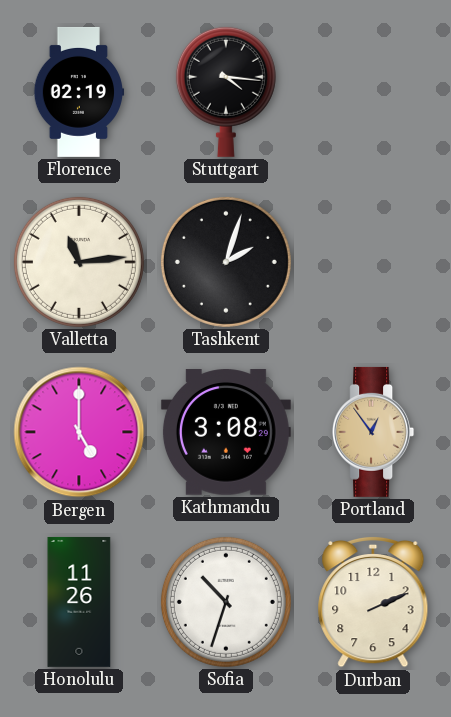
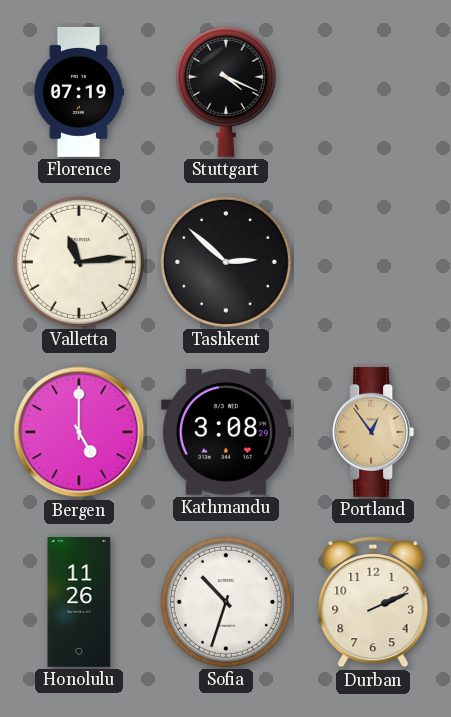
Florence: 02:19 -> 07:19
Stuttgart: 4:16 -> 4:19
Tashkent: 2:03 -> 2:52
